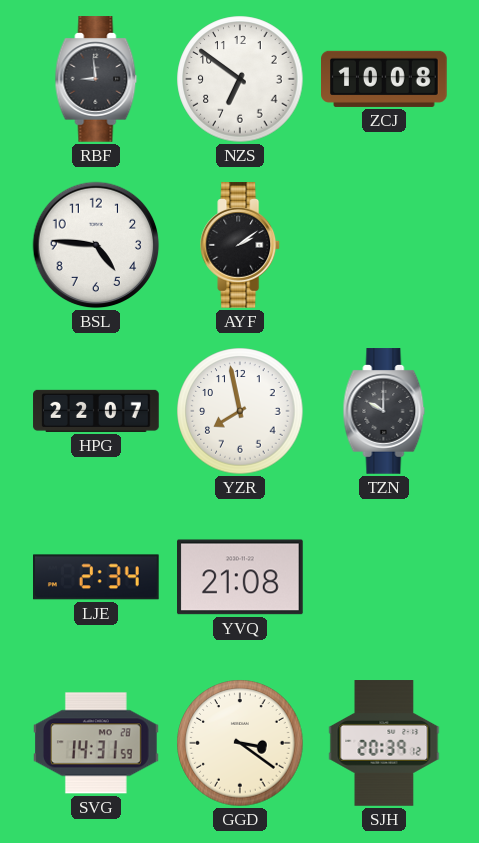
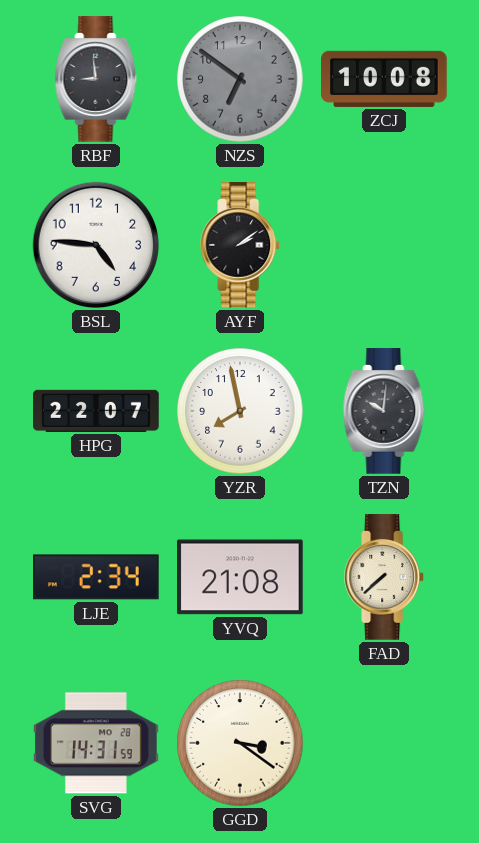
NZS dial: white -> grey
TZN: 10:00 -> 10:01
FAD: none -> 7:38
SJH: 20:39 -> none
